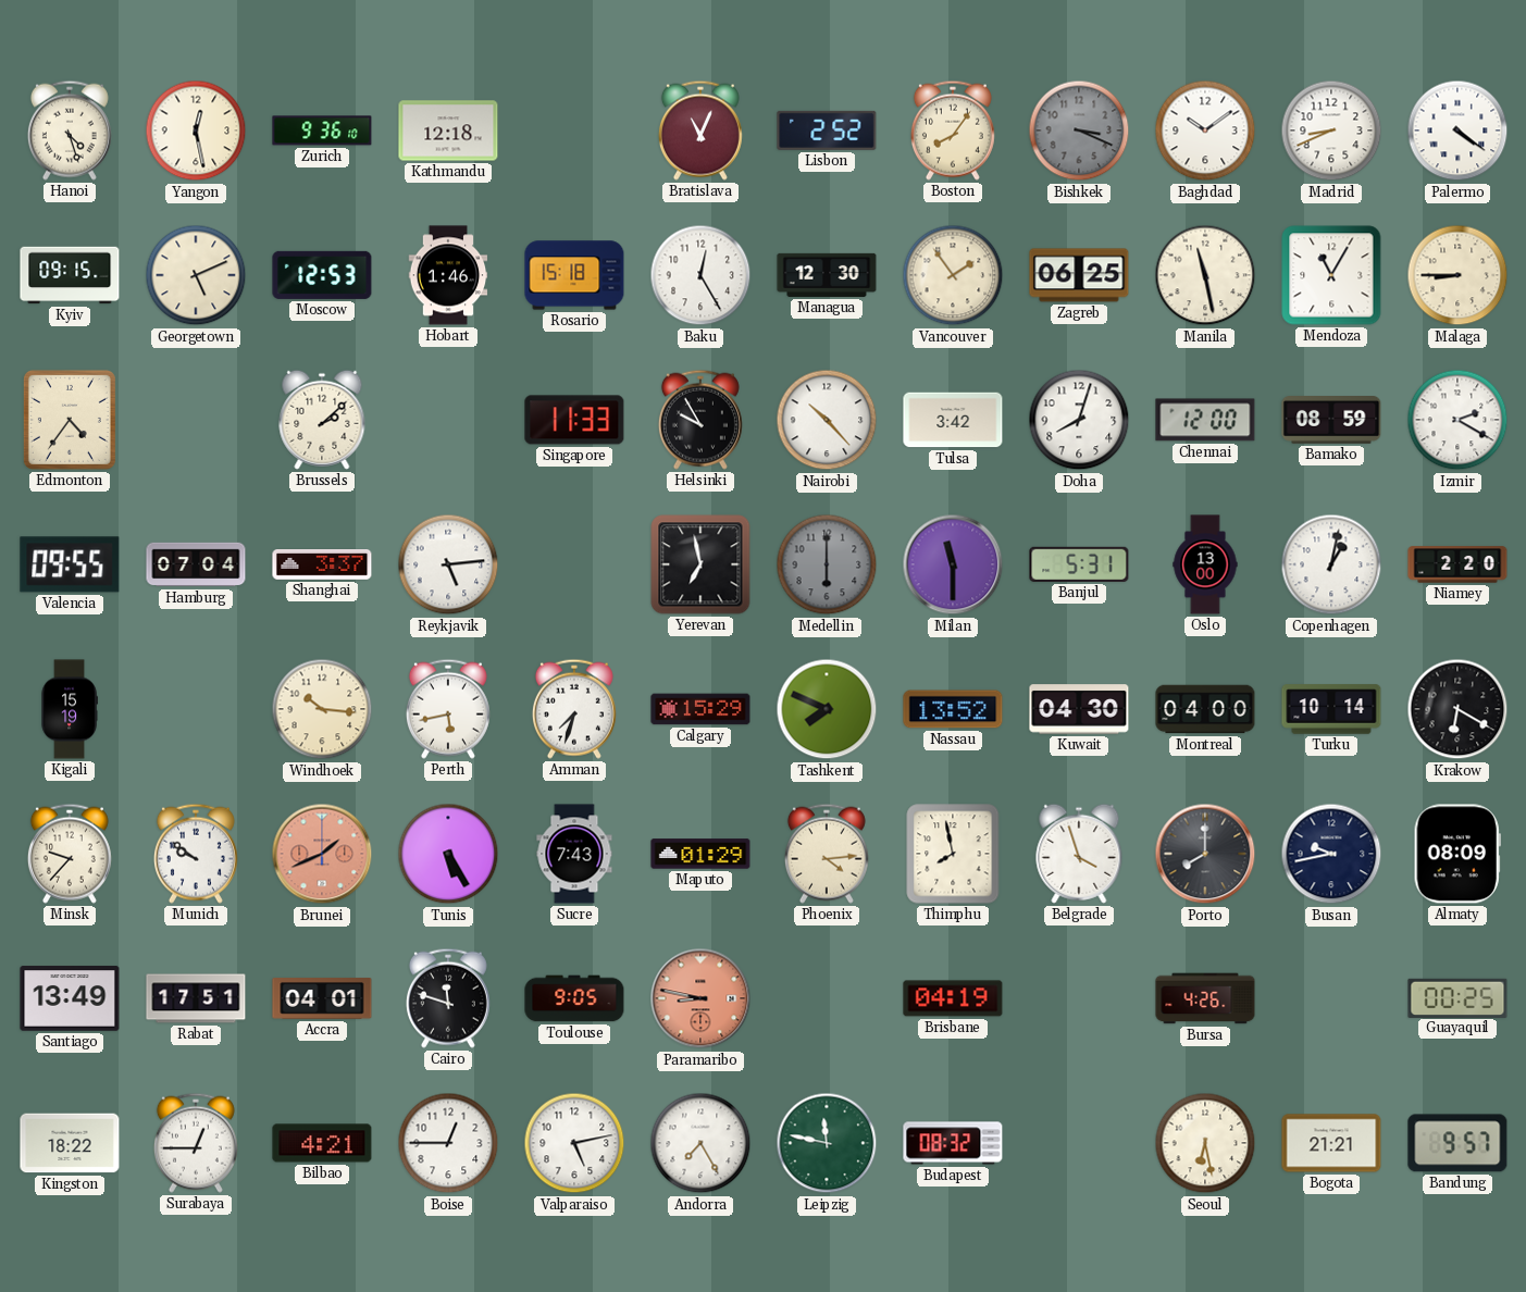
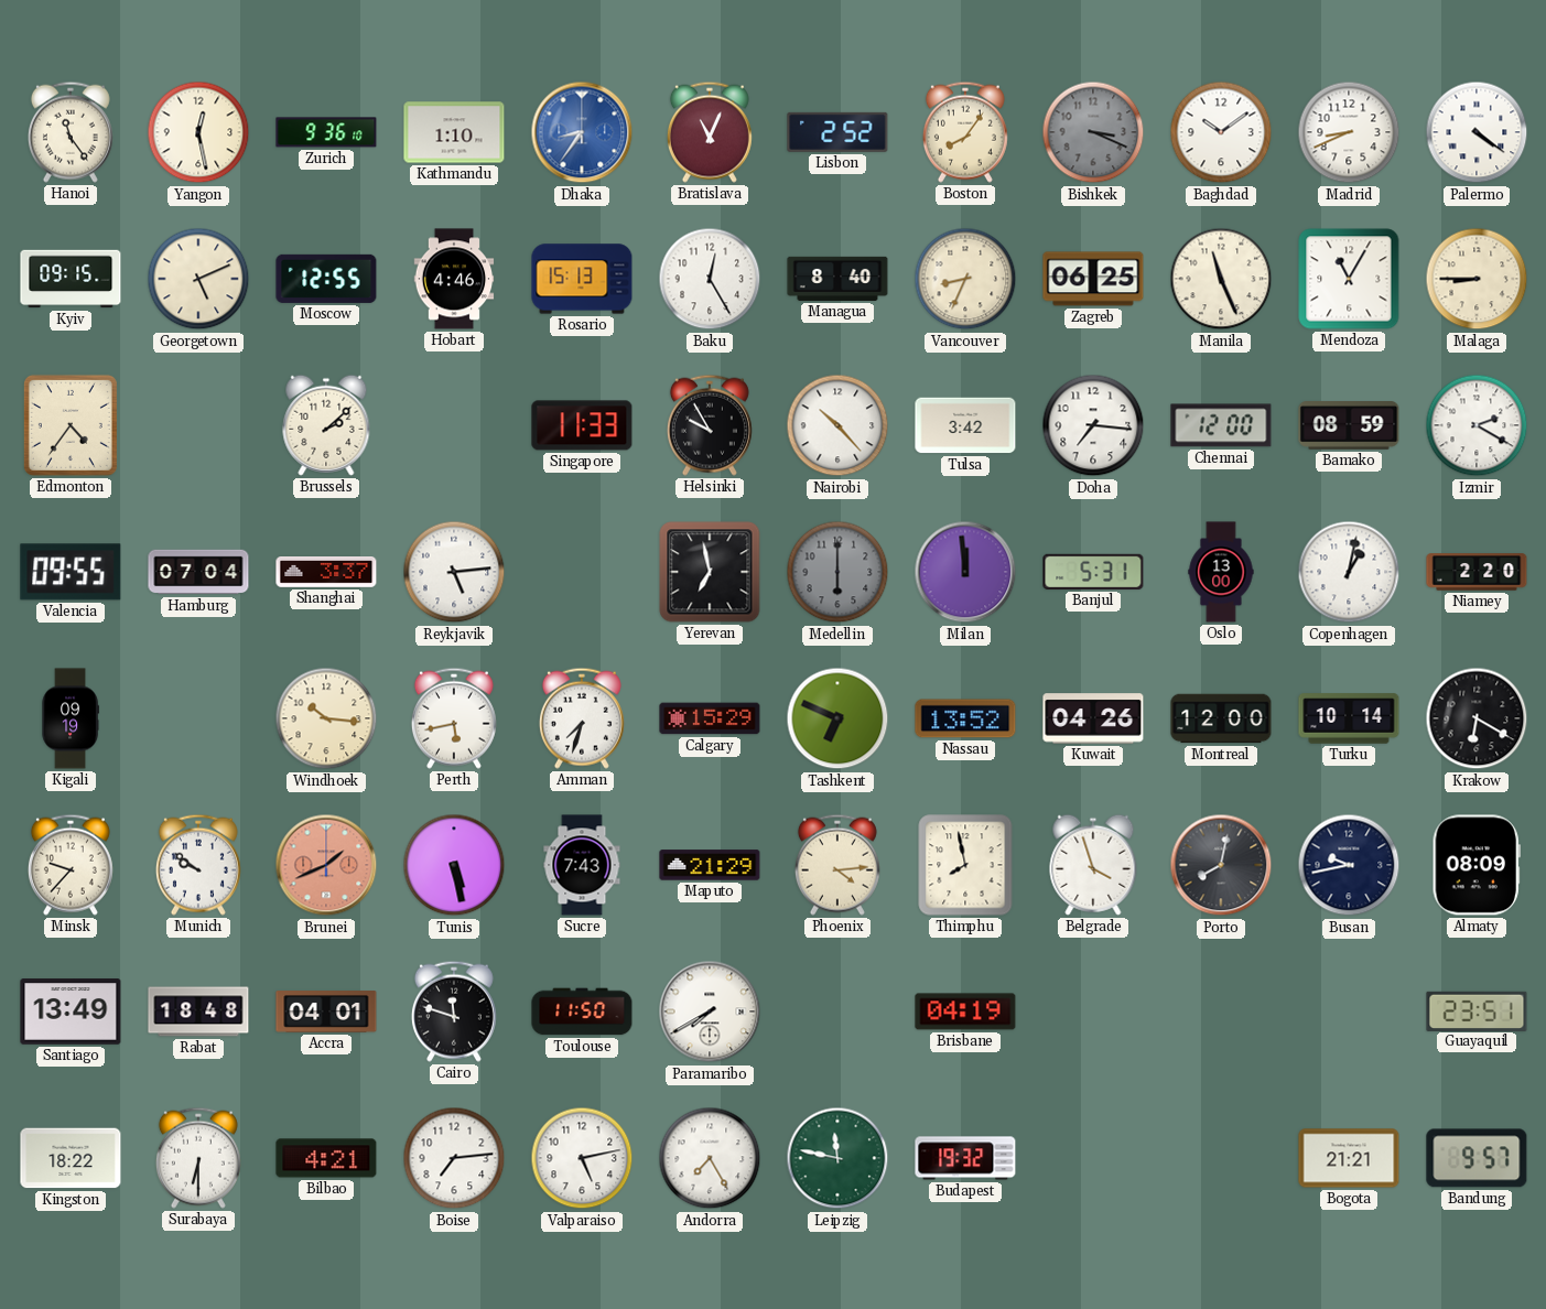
Hanoi: 4:27 -> 11:24
Kathmandu: 12:18 -> 1:10
Dhaka: none -> 8:36
Moscow: 12:53 -> 12:55
Hobart: 1:46 -> 4:46
Rosario: 15:18 -> 15:13
Managua: 12:30 -> 8:40
Vancouver: 1:54 -> 8:34
Manila: 11:28 -> 11:26
Doha: 8:03 -> 7:16
Milan: 11:30 -> 11:59
Kigali: 15:19 -> 09:19
Tashkent: 7:49 -> 6:49
Kuwait: 04:30 -> 04:26
Montreal: 04:00 -> 12:00
Tunis: 5:25 -> 5:28
Maputo: 01:29 -> 21:29
Porto: 8:00 -> 8:02
Rabat: 17:51 -> 18:48
Toulouse: 9:05 -> 11:50
Paramaribo: 8:47 -> 7:40
Paramaribo dial: salmon -> white
Bursa: 4:26 -> none
Guayaquil: 00:25 -> 23:51
Surabaya: 12:45 -> 6:30
Boise: 12:45 -> 7:14
Budapest: 08:32 -> 19:32
Seoul: 6:28 -> none
